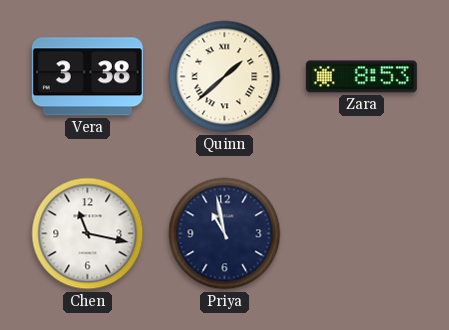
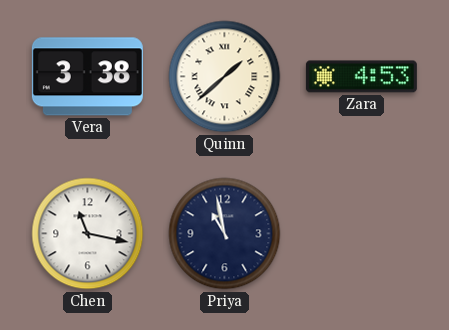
Zara: 8:53 -> 4:53
